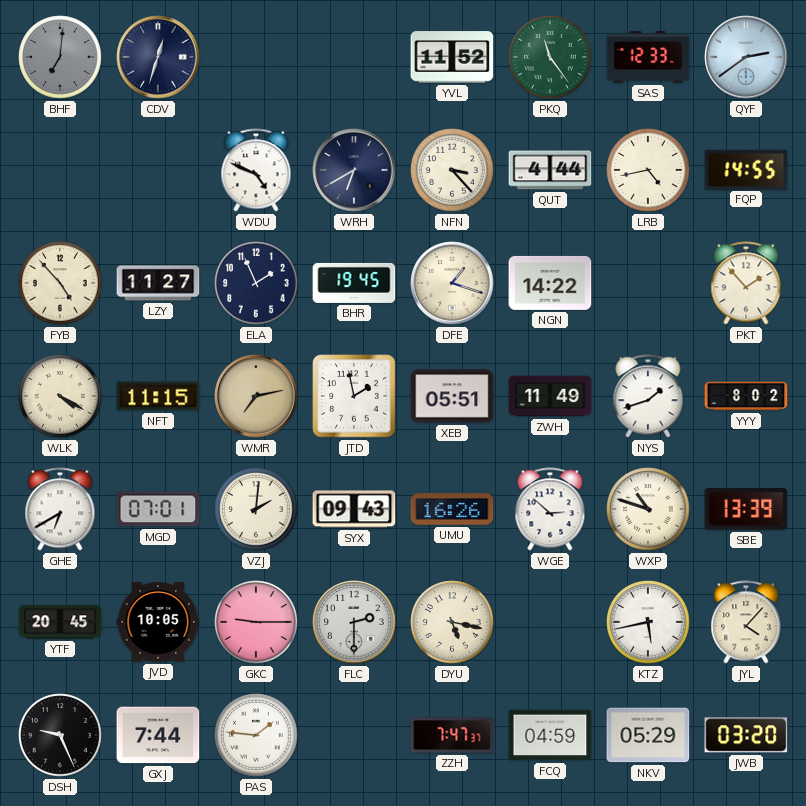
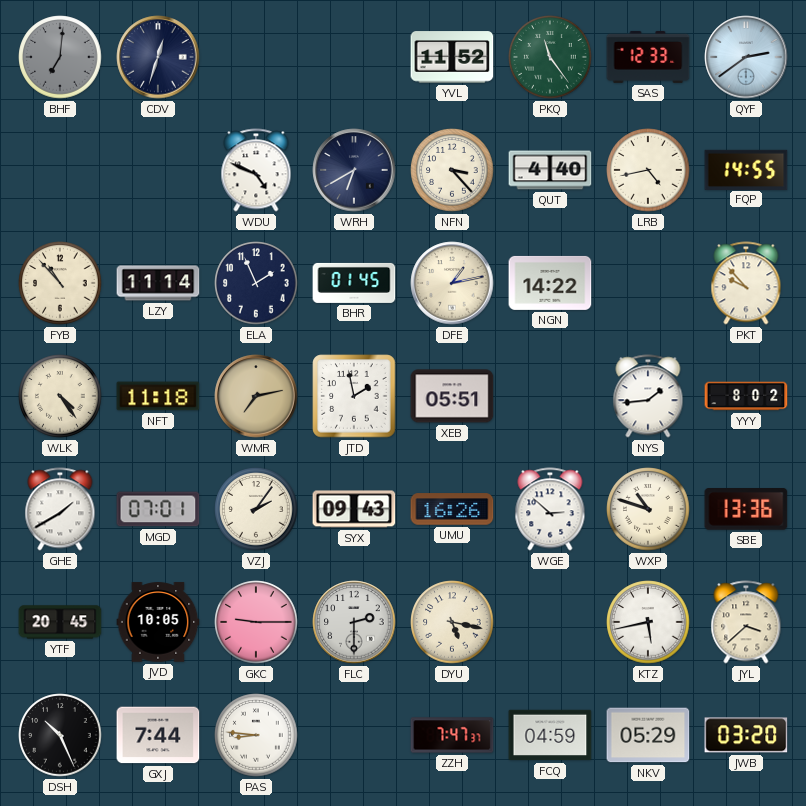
QUT: 4:44 -> 4:40
FYB: 4:53 -> 10:53
LZY: 11:27 -> 11:14
BHR: 19:45 -> 01:45
DFE: 1:18 -> 1:13
PKT: 1:53 -> 9:53
WLK: 4:20 -> 4:24
NFT: 11:15 -> 11:18
ZWH: 11:49 -> none
NYS: 1:42 -> 1:44
GHE: 6:40 -> 1:40
VZJ: 2:01 -> 2:06
SBE: 13:39 -> 13:36
JYL: 4:07 -> 3:38
DSH: 9:26 -> 10:26
PAS: 1:46 -> 8:46
